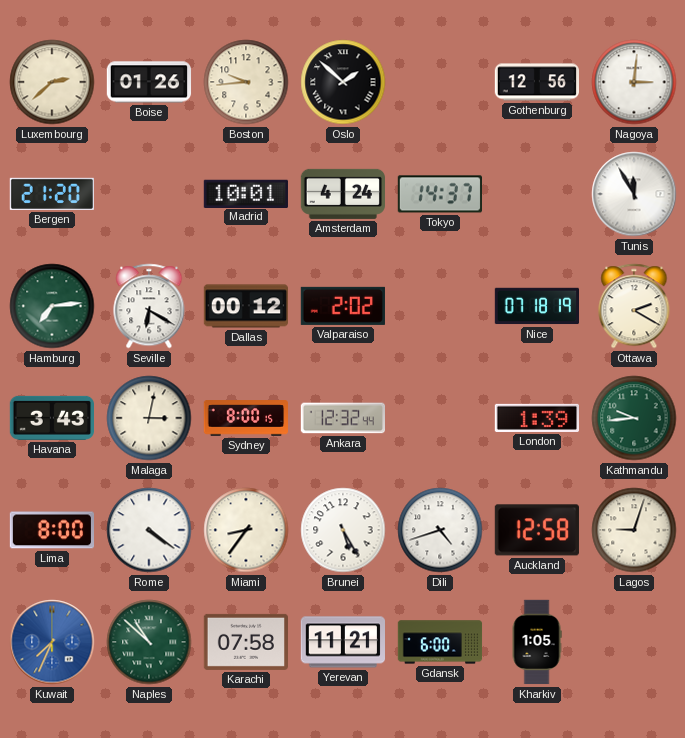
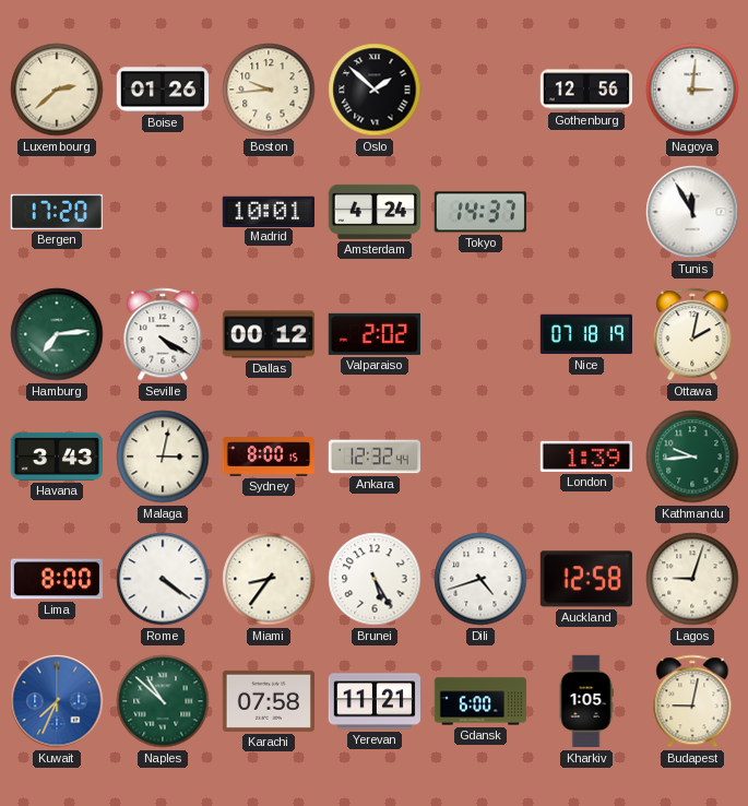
Bergen: 21:20 -> 17:20
Seville: 6:20 -> 4:20
Ottawa: 2:20 -> 2:02
Budapest: none -> 9:02
